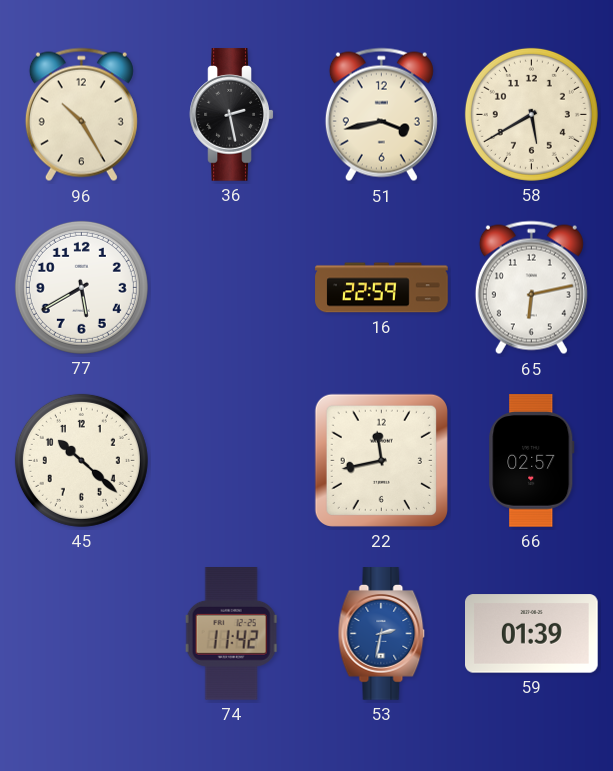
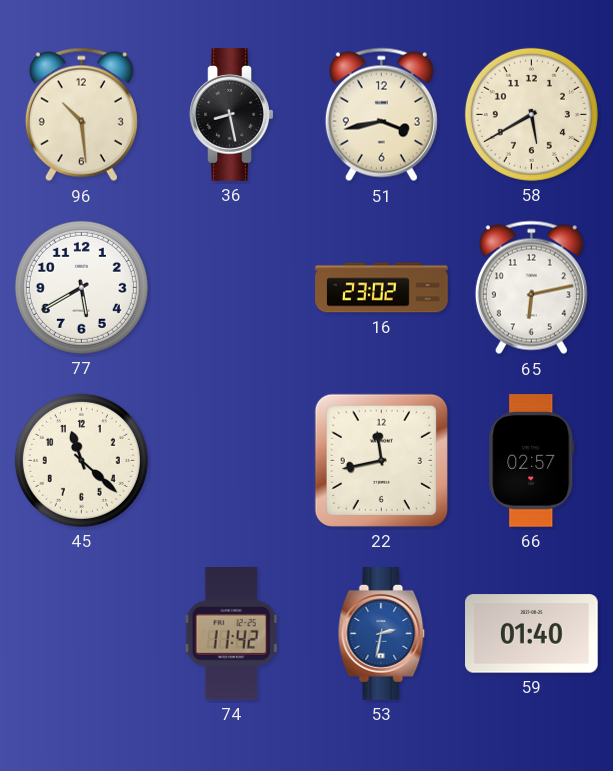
96: 10:25 -> 10:29
36: 2:28 -> 8:28
16: 22:59 -> 23:02
45: 10:22 -> 11:22
59: 01:39 -> 01:40
